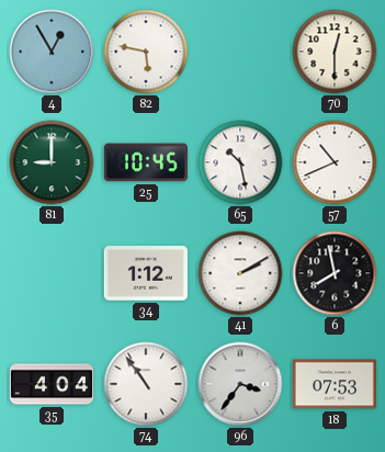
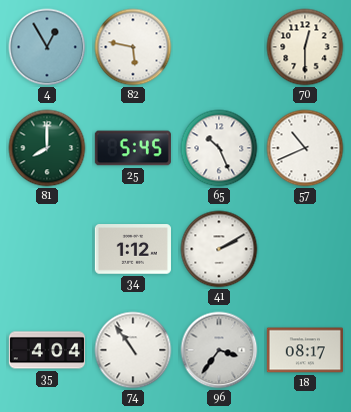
81: 9:00 -> 8:00
25: 10:45 -> 5:45
65: 10:28 -> 10:26
6: 7:58 -> none
18: 07:53 -> 08:17
